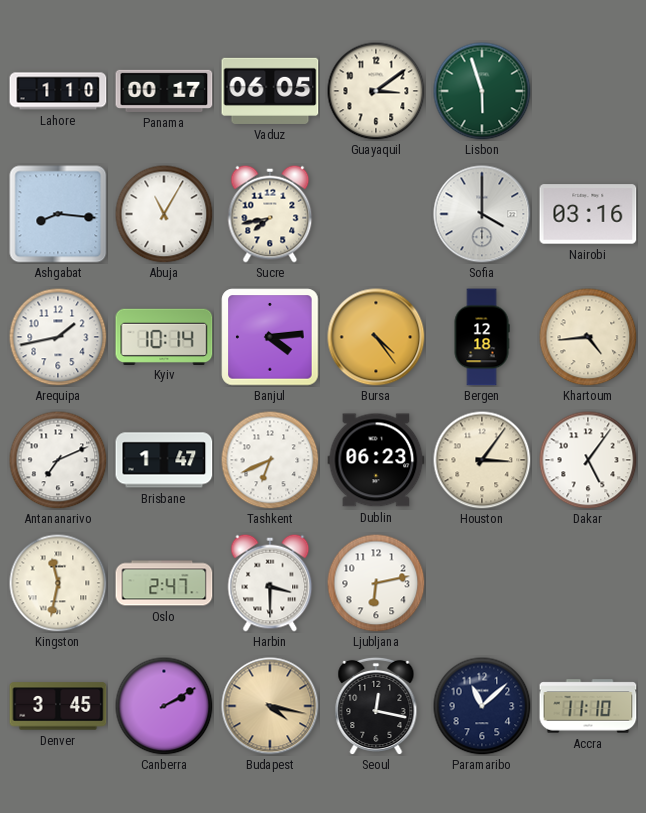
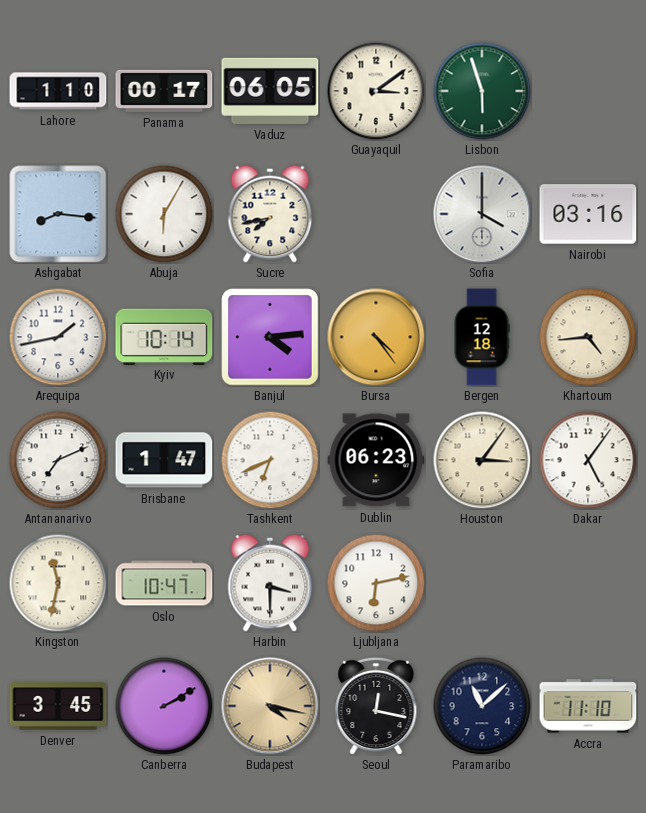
Abuja: 11:05 -> 6:05
Oslo: 2:47 -> 10:47
